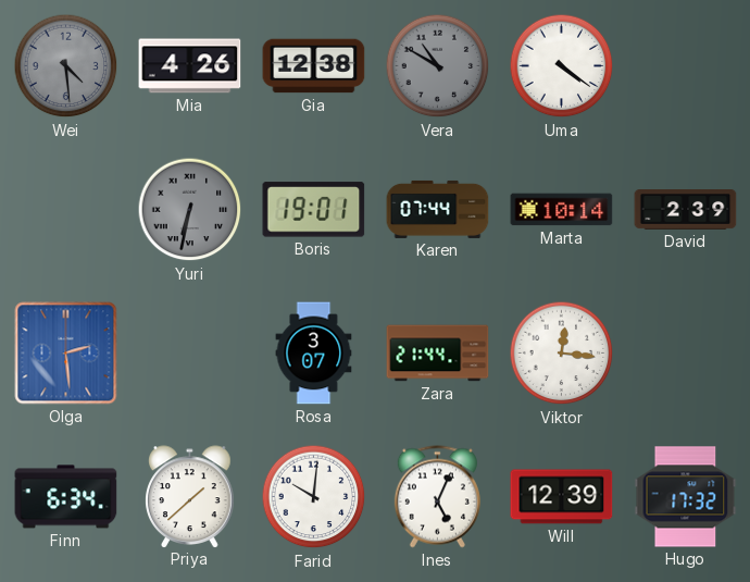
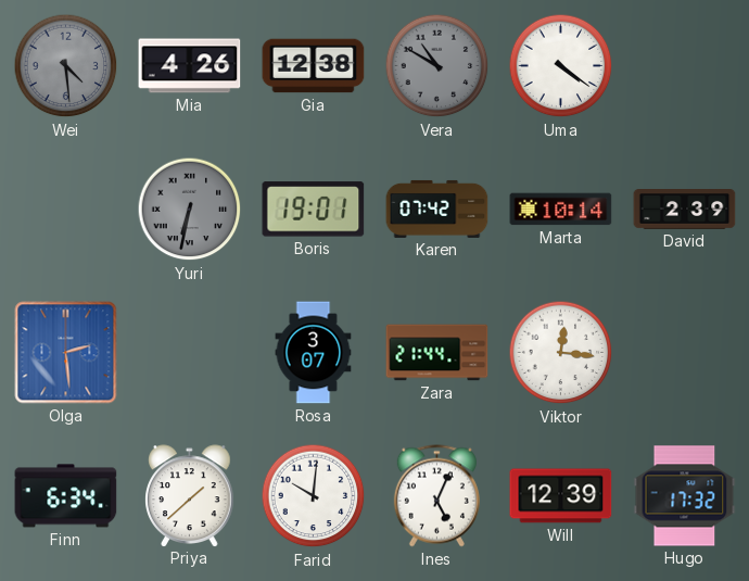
Karen: 07:44 -> 07:42
